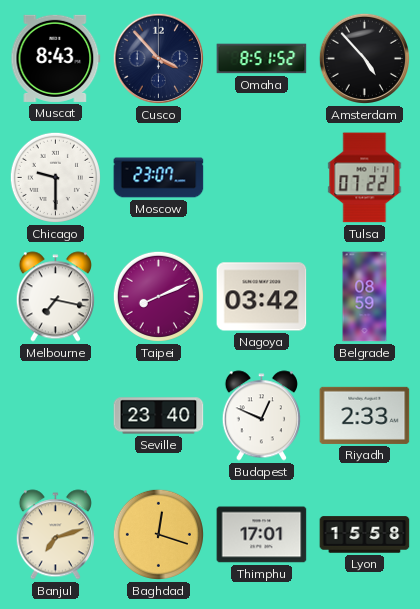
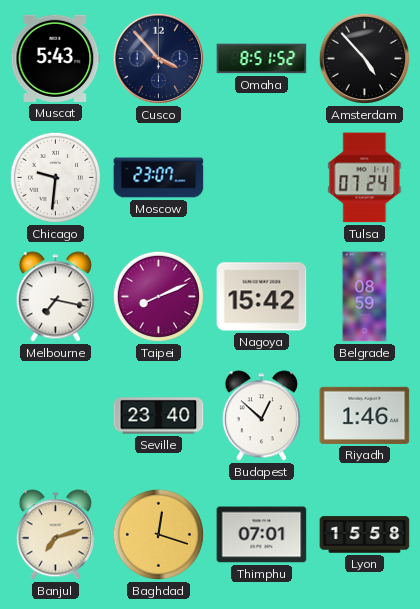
Muscat: 8:43 -> 5:43
Chicago: 9:30 -> 9:31
Tulsa: 07:22 -> 07:24
Nagoya: 03:42 -> 15:42
Budapest: 12:49 -> 12:52
Riyadh: 2:33 -> 1:46
Thimphu: 17:01 -> 07:01
